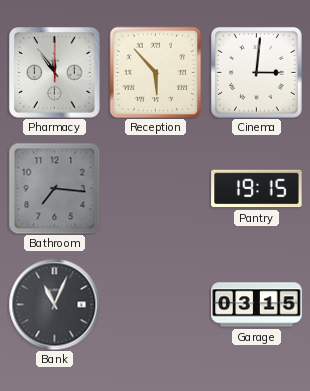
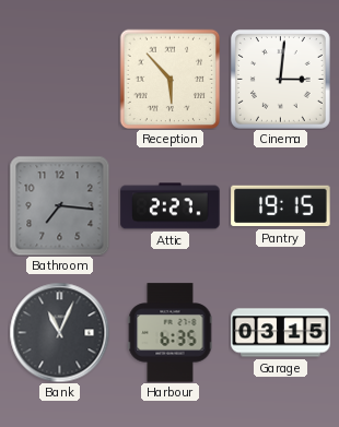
Pharmacy: 11:54 -> none
Attic: none -> 2:27
Harbour: none -> 6:35
